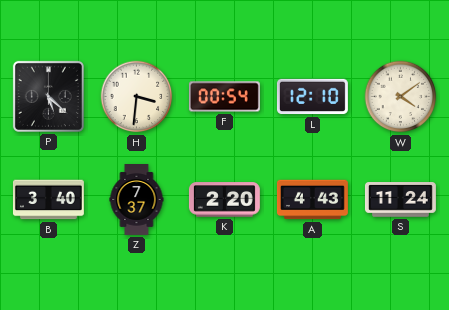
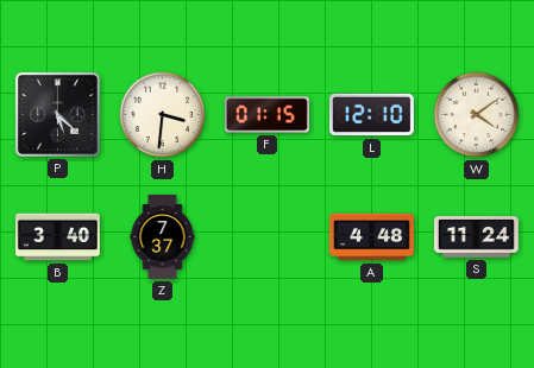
F: 00:54 -> 01:15
K: 2:20 -> none
A: 4:43 -> 4:48
